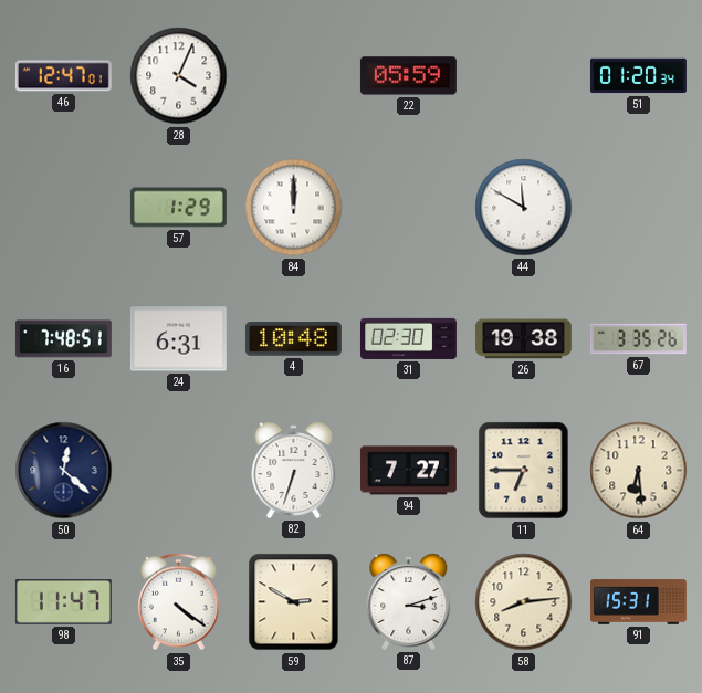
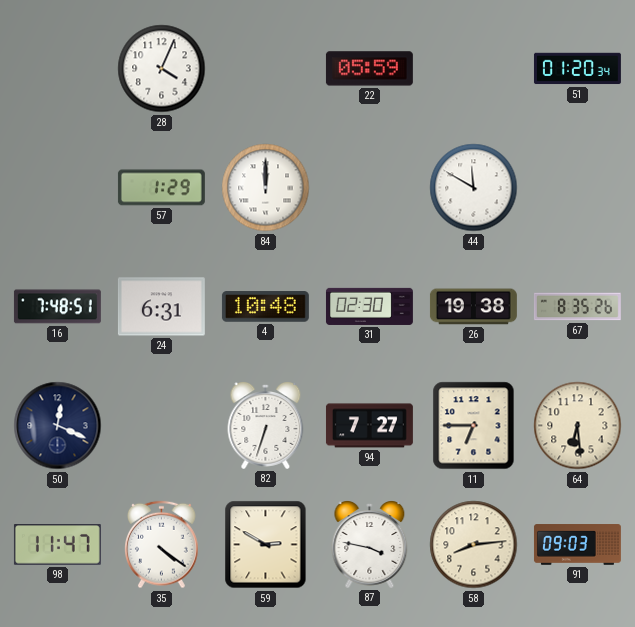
46: 12:47 -> none
67: 3:35 -> 8:35
50: 12:22 -> 12:19
87: 3:12 -> 3:47
91: 15:31 -> 09:03
